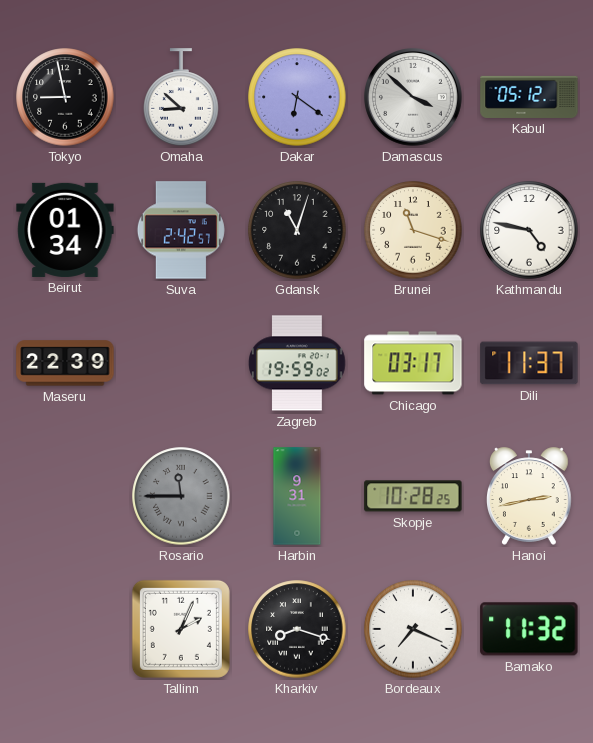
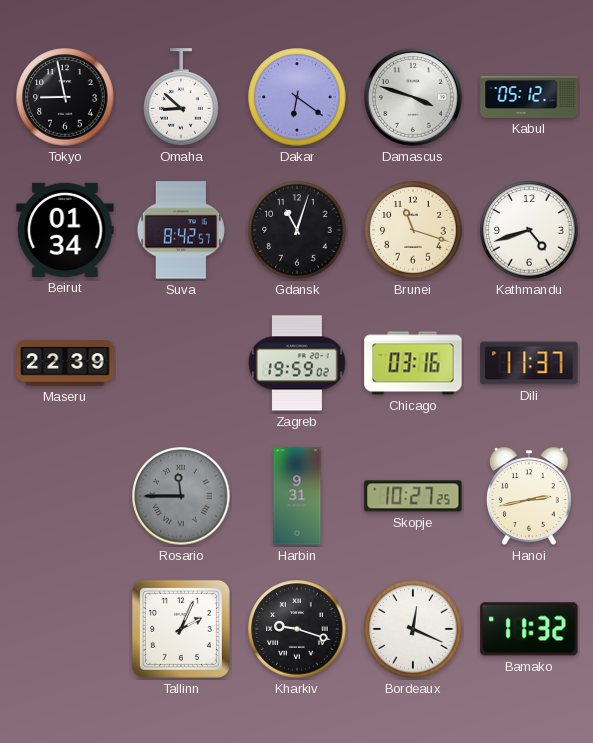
Damascus: 3:52 -> 3:48
Suva: 2:42 -> 8:42
Kathmandu: 4:47 -> 4:42
Chicago: 03:17 -> 03:16
Skopje: 10:28 -> 10:27
Kharkiv: 8:18 -> 9:18
Bordeaux: 7:19 -> 12:19
